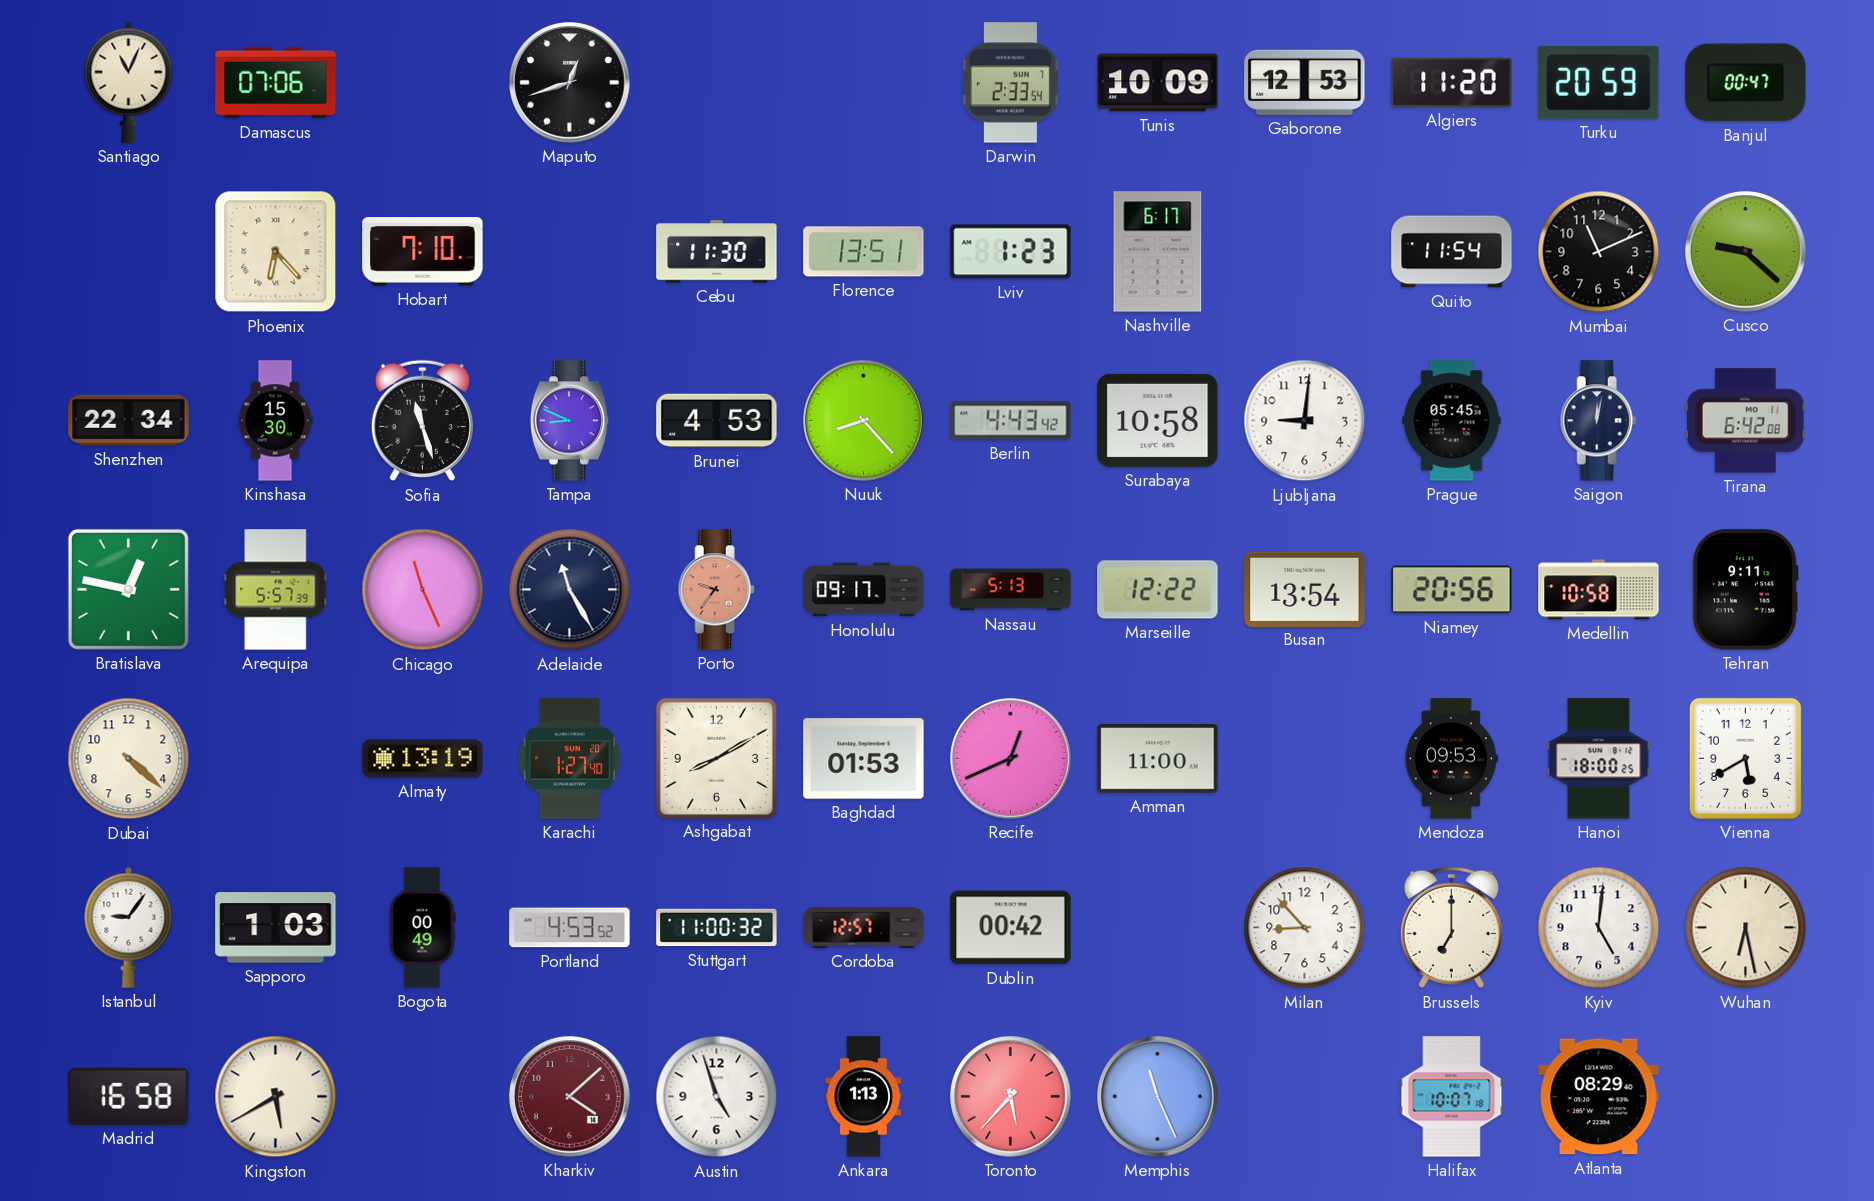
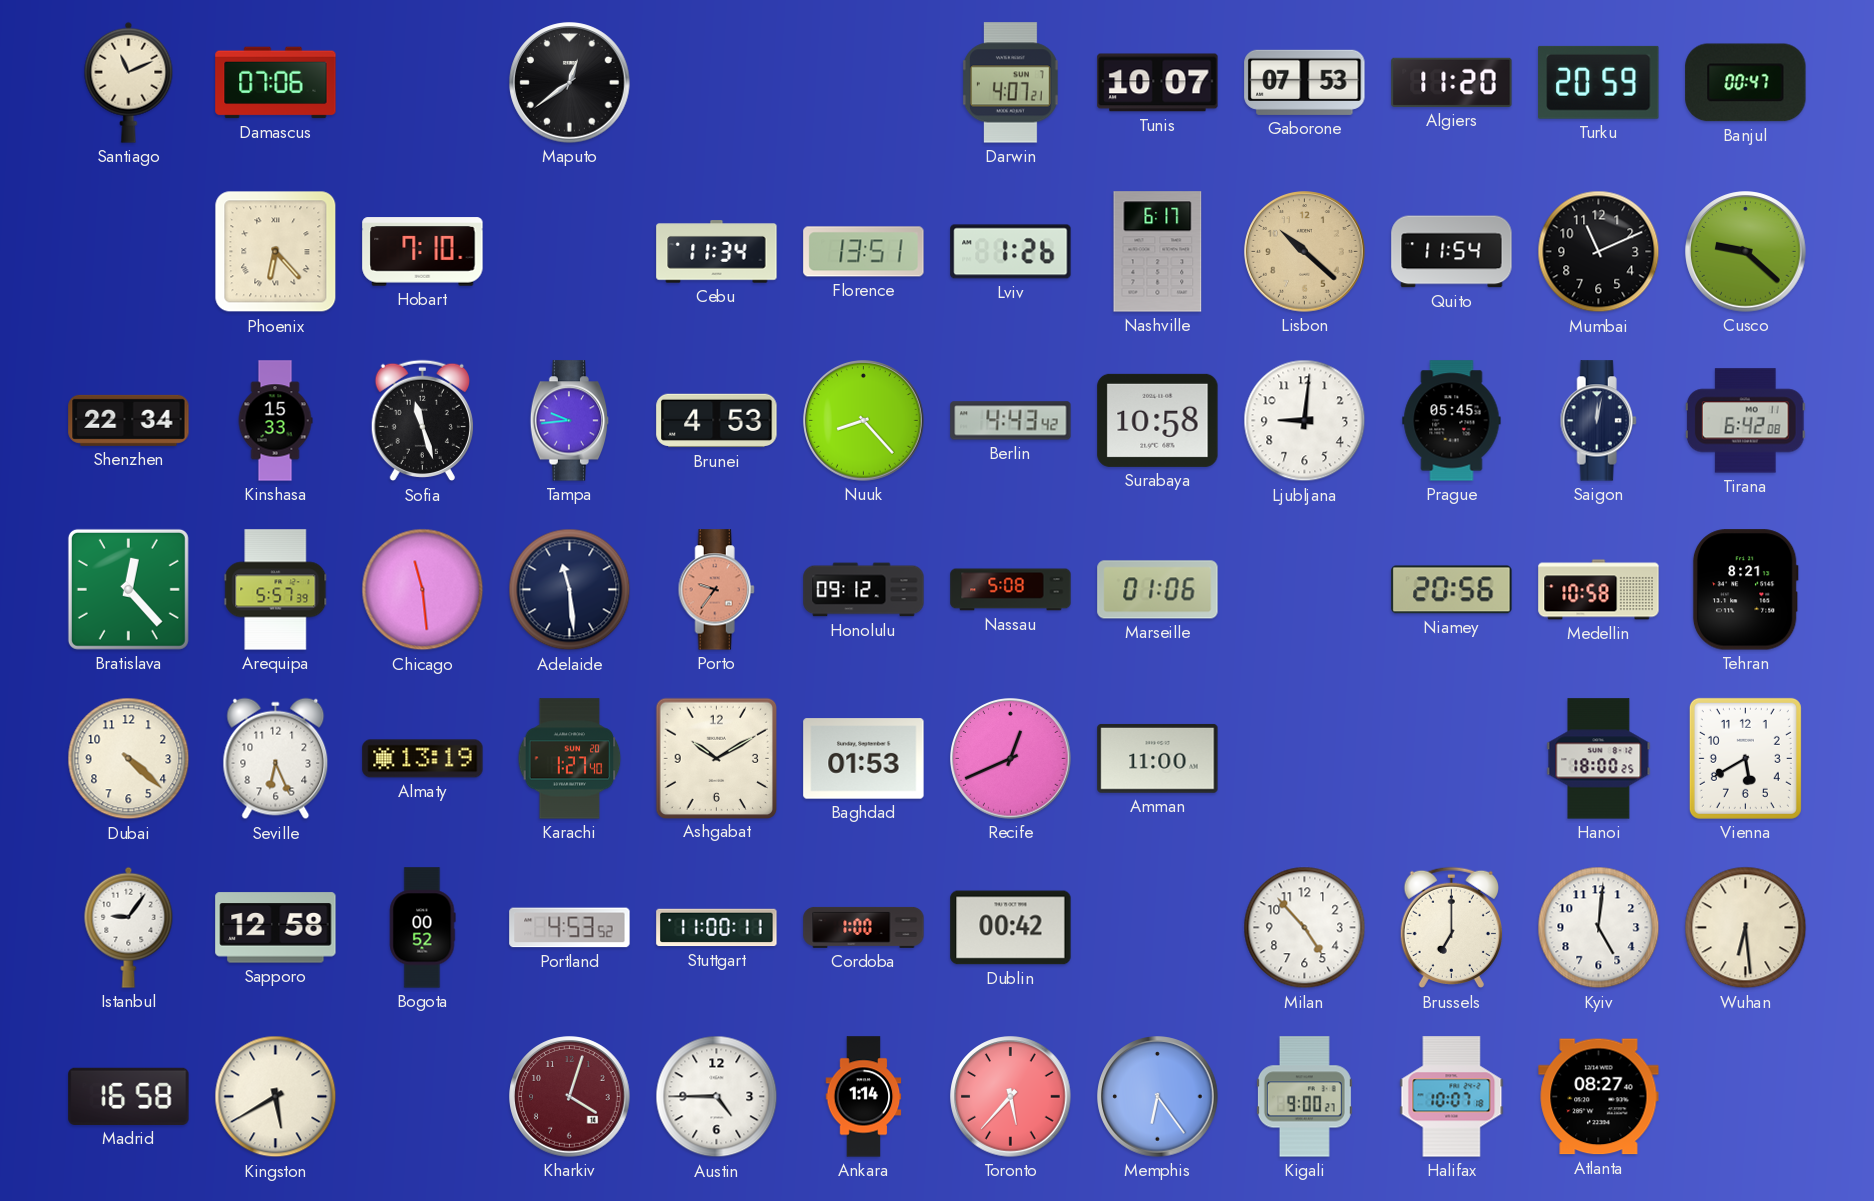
Santiago: 11:04 -> 11:11
Maputo: 12:42 -> 12:39
Darwin: 2:33 -> 4:07
Tunis: 10:09 -> 10:07
Gaborone: 12:53 -> 07:53
Cebu: 11:30 -> 11:34
Lviv: 1:23 -> 1:26
Lisbon: none -> 10:22
Kinshasa: 15:30 -> 15:33
Tampa: 8:49 -> 9:44
Bratislava: 12:47 -> 12:23
Chicago: 11:26 -> 11:29
Adelaide: 11:25 -> 11:29
Honolulu: 09:17 -> 09:12
Nassau: 5:13 -> 5:08
Marseille: 12:22 -> 01:06
Busan: 13:54 -> none
Tehran: 9:11 -> 8:21
Seville: none -> 6:26
Ashgabat: 8:10 -> 10:10
Mendoza: 09:53 -> none
Sapporo: 1:03 -> 12:58
Bogota: 00:49 -> 00:52
Stuttgart: 11:00:32 -> 11:00:11
Cordoba: 12:57 -> 1:00
Milan: 8:53 -> 4:53
Wuhan: 6:28 -> 6:29
Kharkiv: 4:08 -> 4:03
Austin: 4:57 -> 4:45
Ankara: 1:13 -> 1:14
Memphis: 11:26 -> 6:24
Kigali: none -> 9:00
Atlanta: 08:29 -> 08:27
